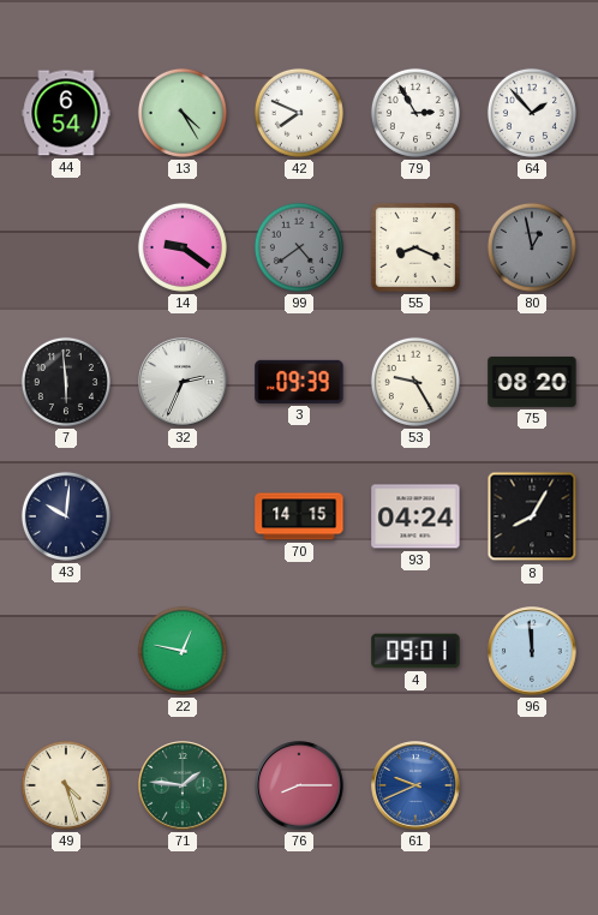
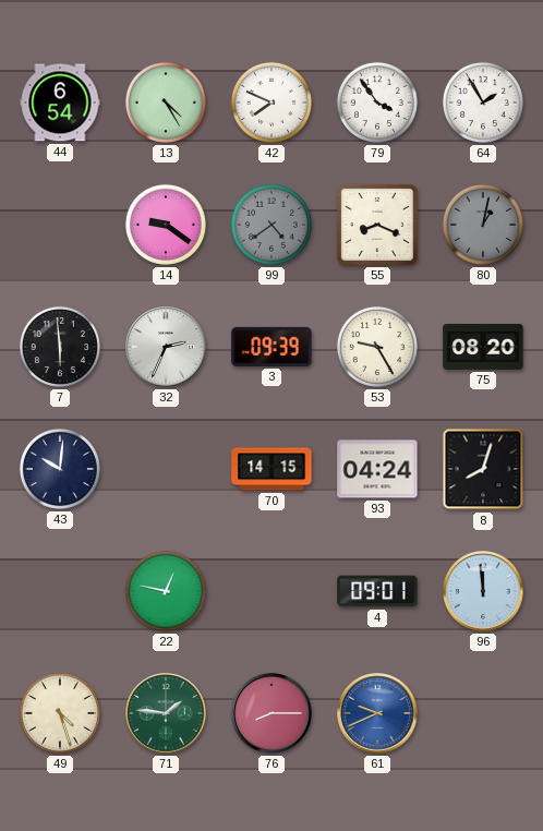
79: 2:55 -> 3:54
64: 1:53 -> 1:55
80: 12:58 -> 1:02
8: 8:05 -> 8:03
